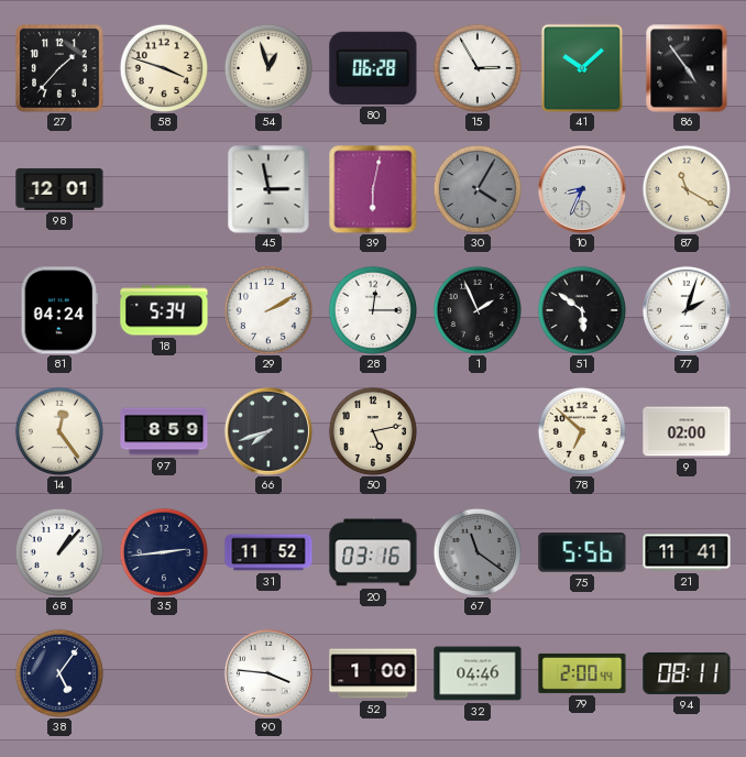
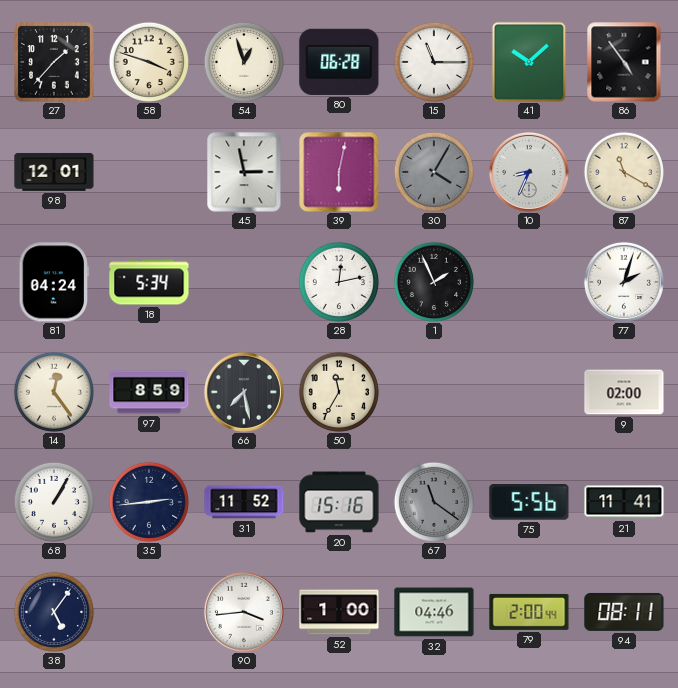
15: 2:55 -> 11:15
29: 2:10 -> none
28: 12:15 -> 12:13
51: 5:51 -> none
66: 7:42 -> 7:28
50: 5:13 -> 11:35
78: 6:52 -> none
68: 1:07 -> 1:05
20: 03:16 -> 15:16
90: 3:46 -> 3:44
